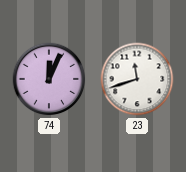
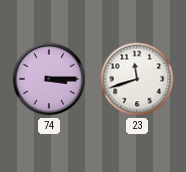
74: 12:04 -> 3:15
